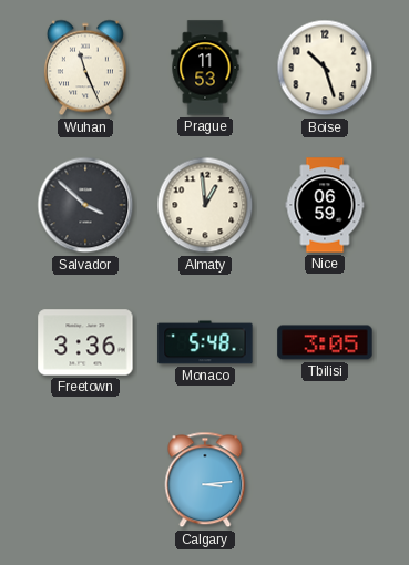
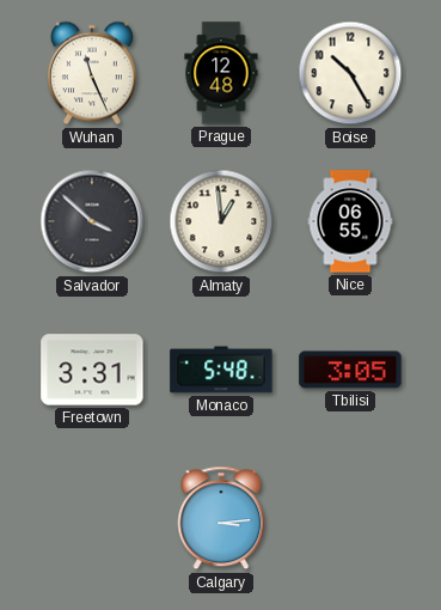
Prague: 11:53 -> 12:48
Boise: 10:27 -> 10:25
Nice: 06:59 -> 06:55
Freetown: 3:36 -> 3:31
